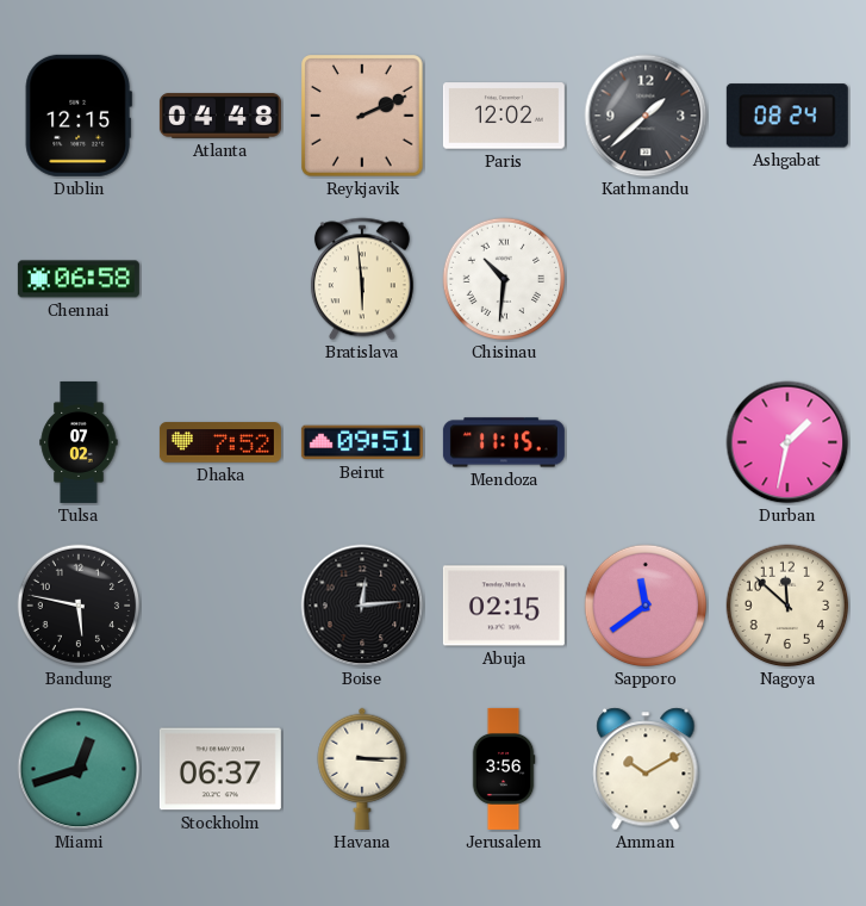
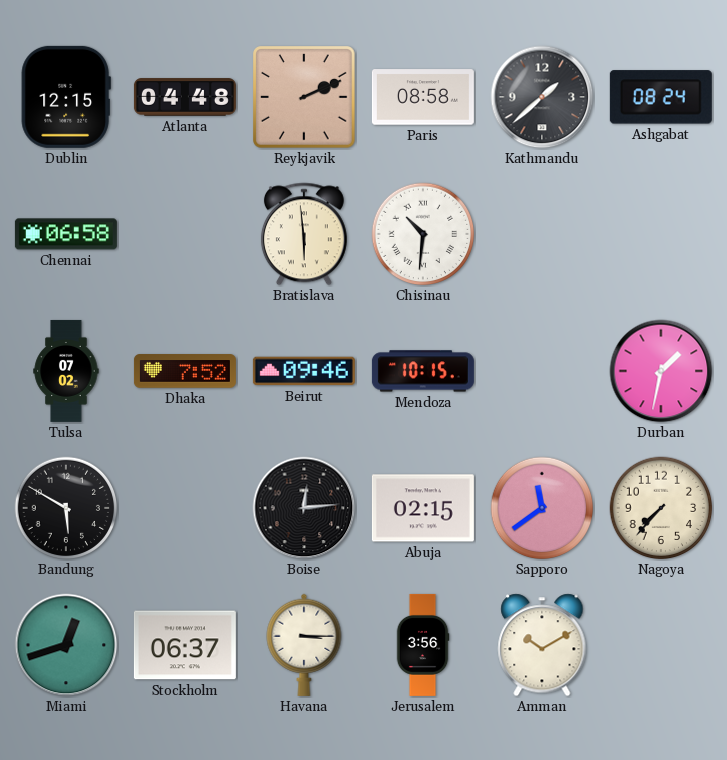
Paris: 12:02 -> 08:58
Beirut: 09:51 -> 09:46
Mendoza: 11:15 -> 10:15
Bandung: 5:47 -> 5:50
Nagoya: 11:52 -> 7:37
